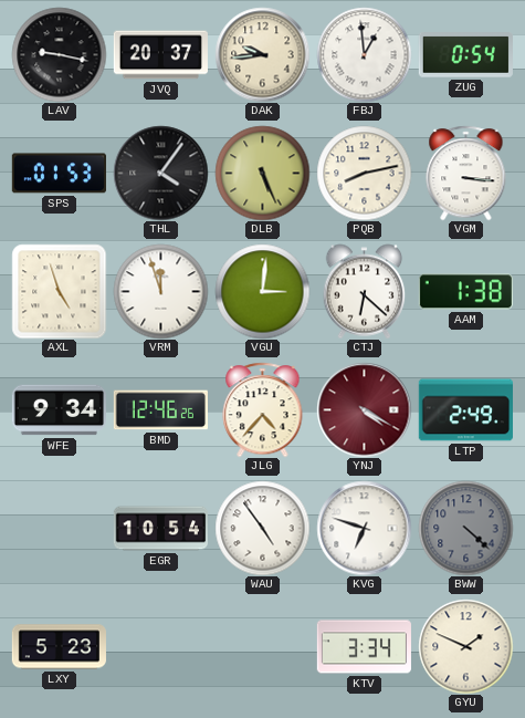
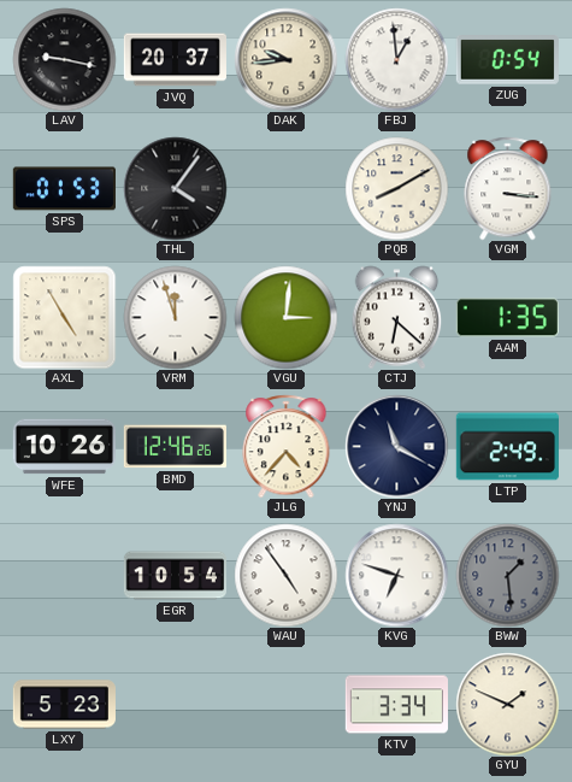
DLB: 5:26 -> none
PQB: 8:13 -> 8:10
AXL: 4:57 -> 4:55
AAM: 1:38 -> 1:35
WFE: 9:34 -> 10:26
YNJ: 4:20 -> 11:20
YNJ dial: burgundy -> navy
BWW: 4:22 -> 1:29
